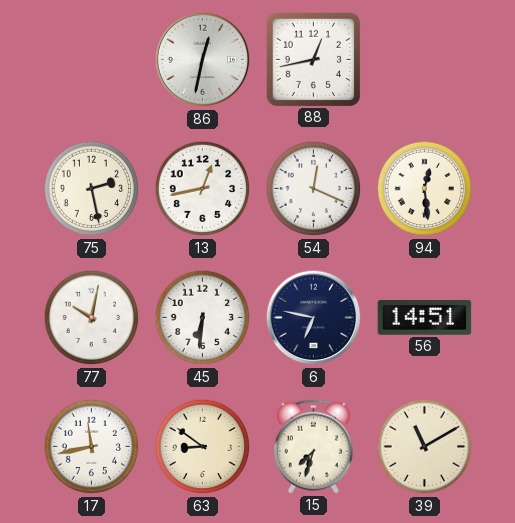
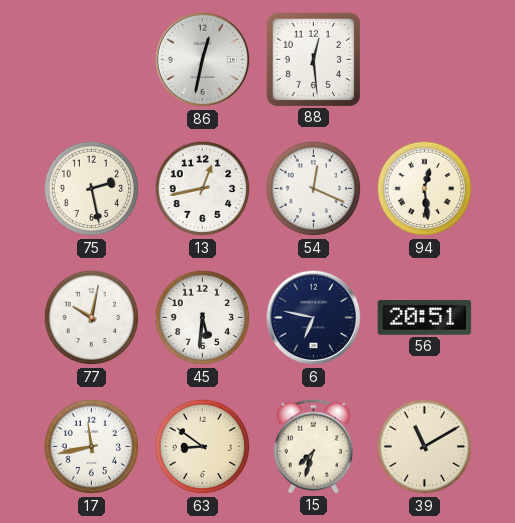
88: 12:43 -> 12:29
45: 6:31 -> 5:31
56: 14:51 -> 20:51
